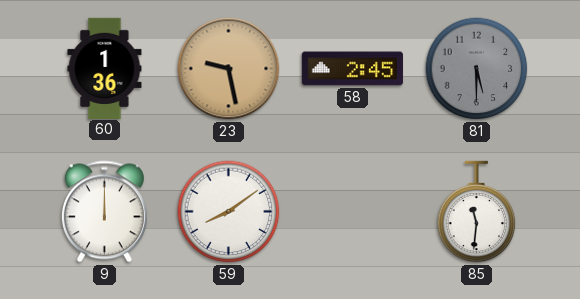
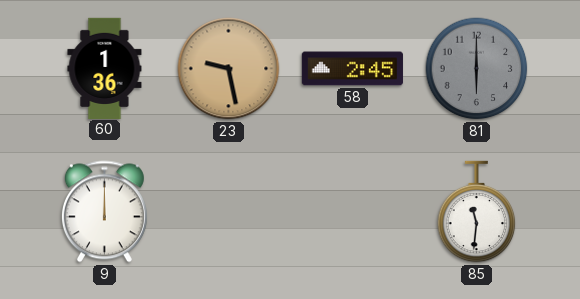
81: 5:30 -> 6:00
59: 8:09 -> none
